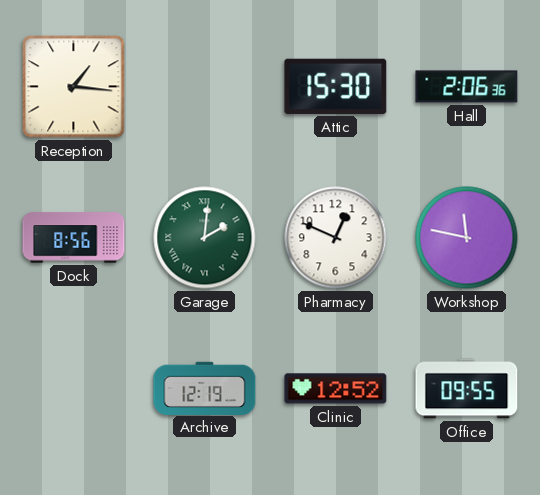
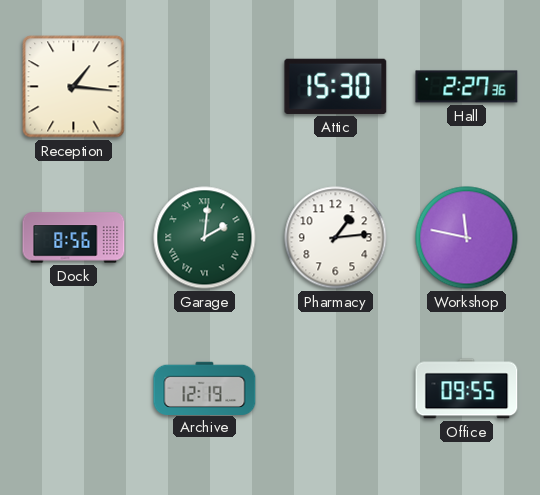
Hall: 2:06 -> 2:27
Pharmacy: 12:49 -> 1:14
Clinic: 12:52 -> none
